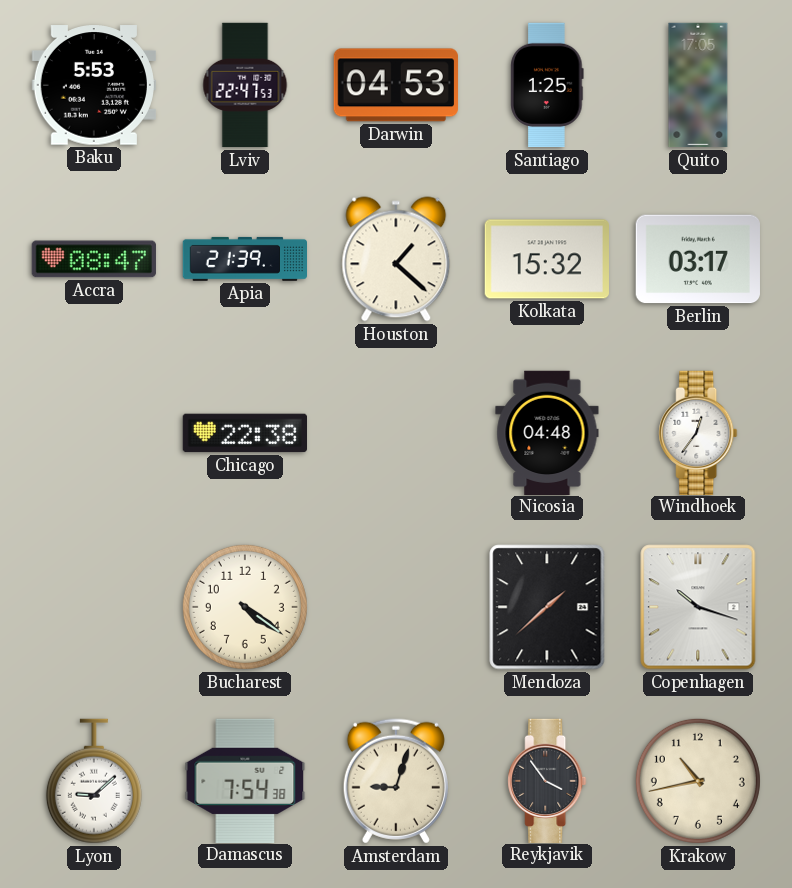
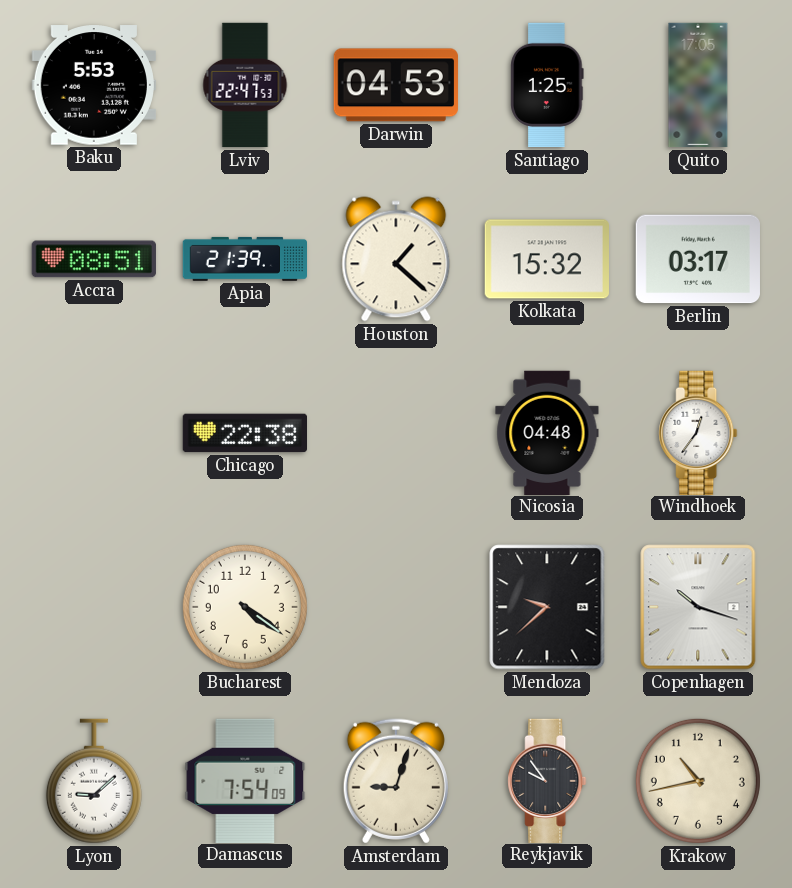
Accra: 08:47 -> 08:51
Mendoza: 1:38 -> 9:38
Damascus: 7:54:38 -> 7:54:09
Reykjavik: 3:54 -> 9:54
